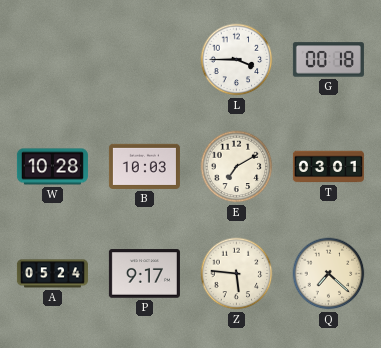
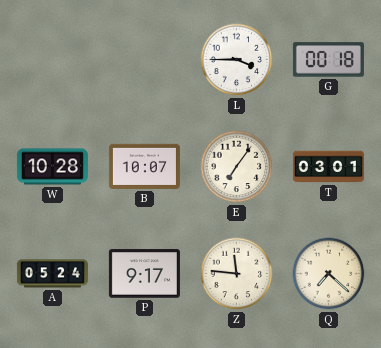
B: 10:03 -> 10:07
E: 7:10 -> 7:06
Z: 5:46 -> 11:46
